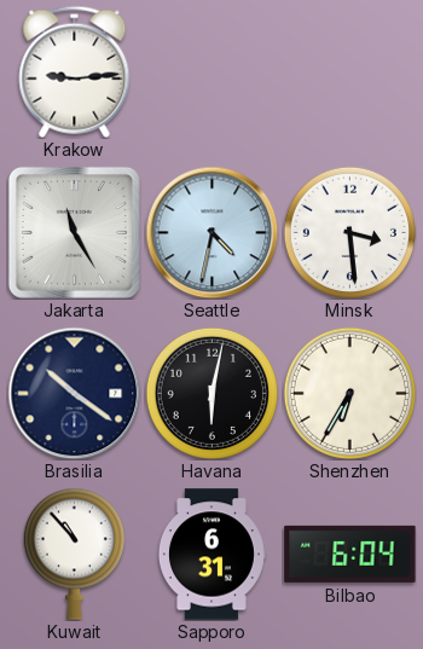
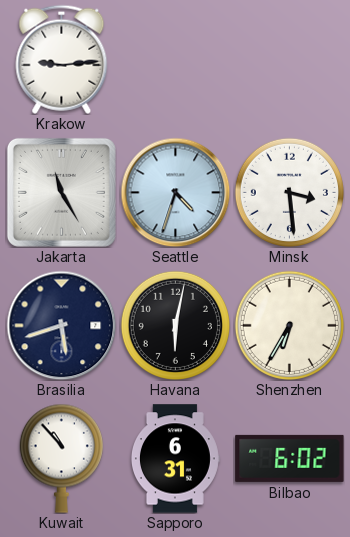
Seattle: 4:32 -> 4:33
Brasilia: 10:21 -> 5:42
Bilbao: 6:04 -> 6:02
